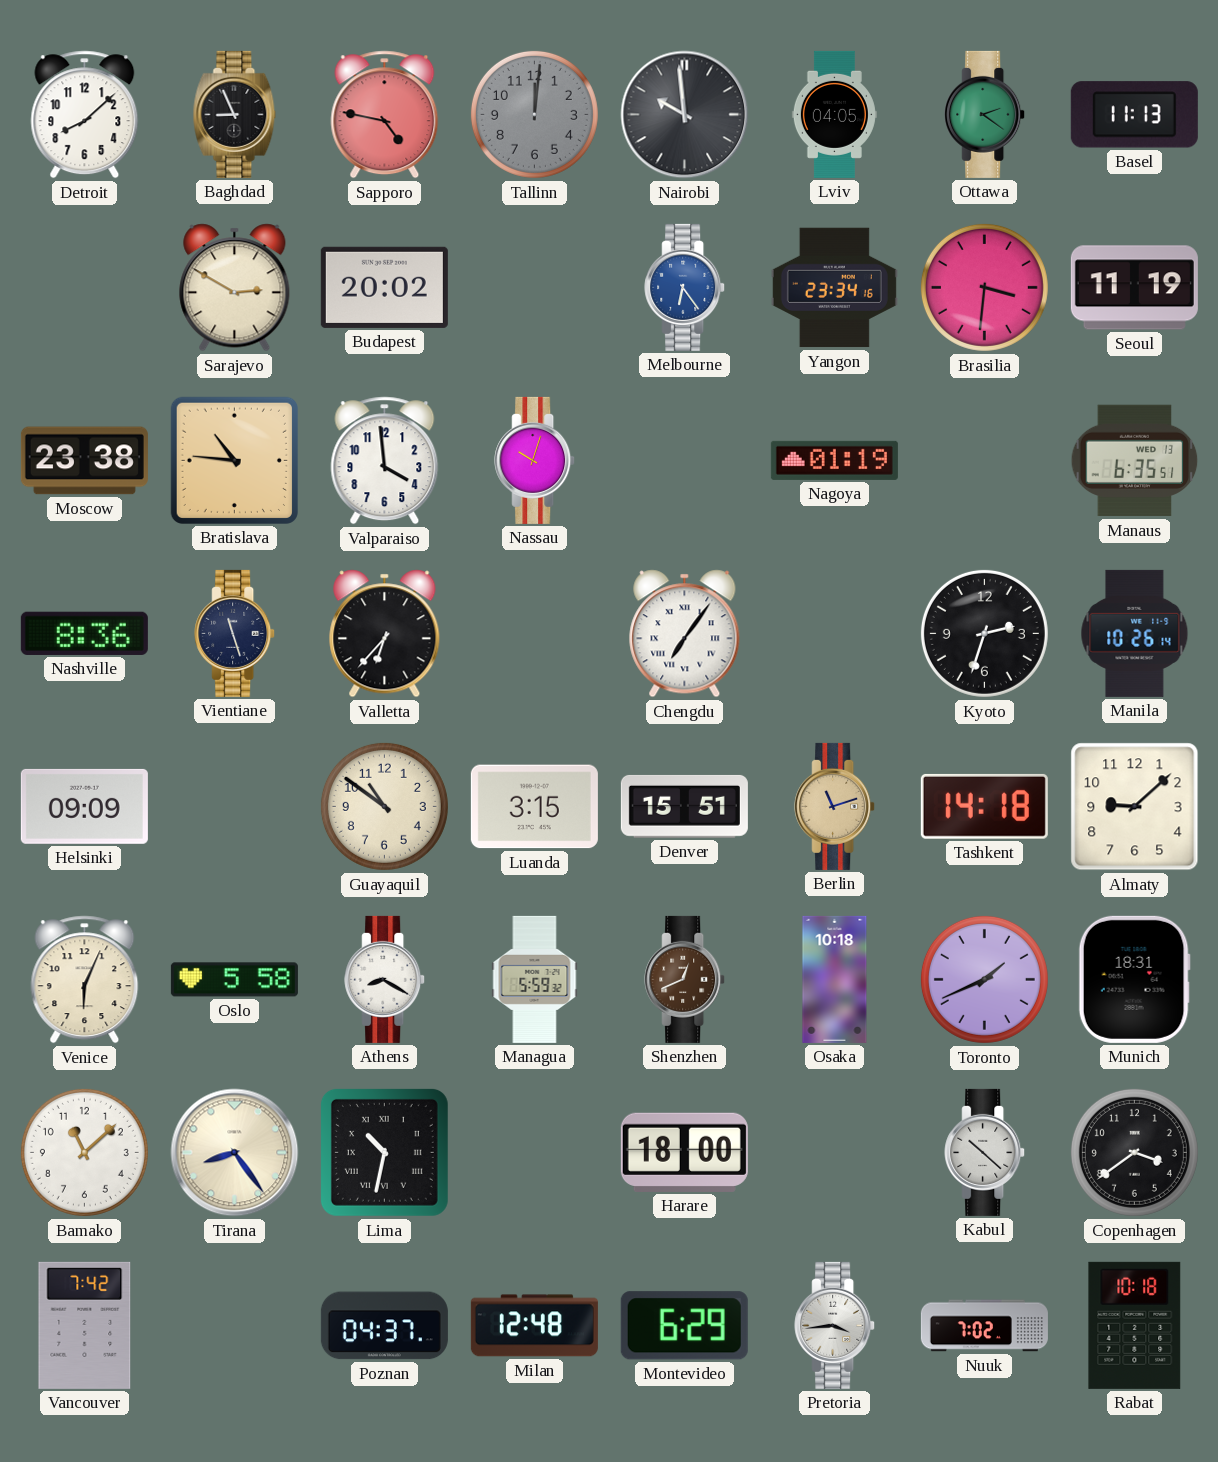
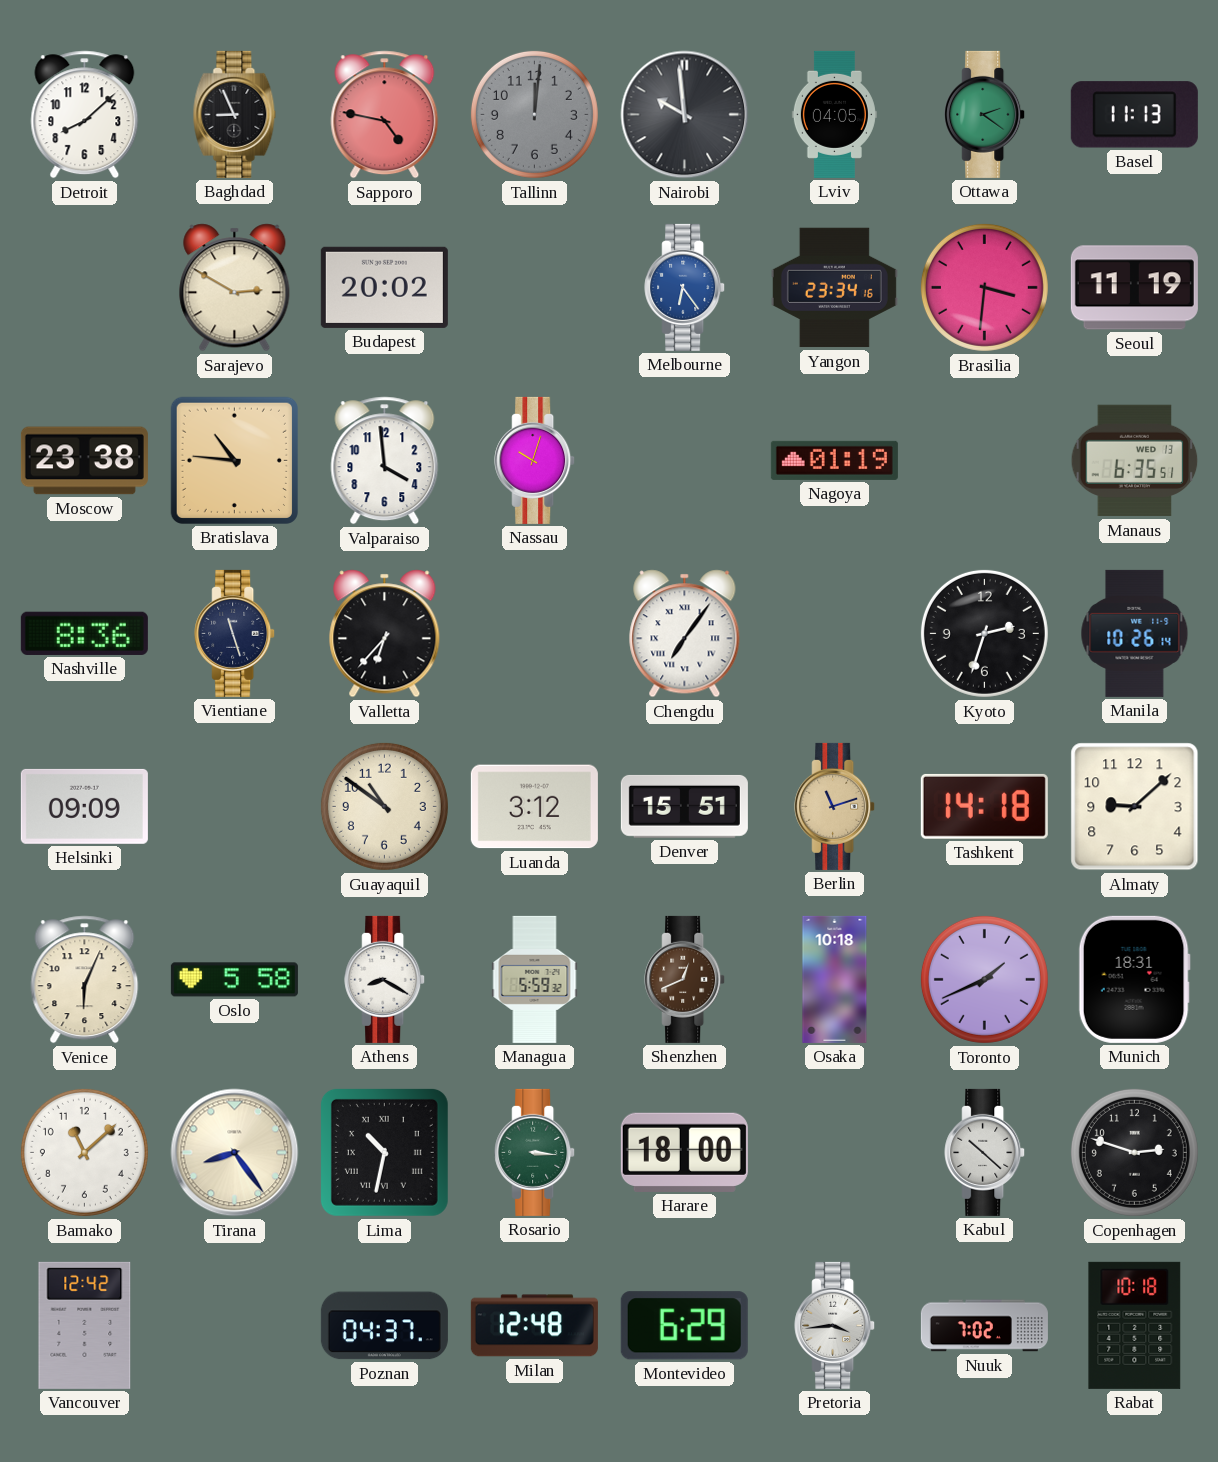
Luanda: 3:15 -> 3:12
Rosario: none -> 3:16
Copenhagen: 3:39 -> 2:48
Vancouver: 7:42 -> 12:42
